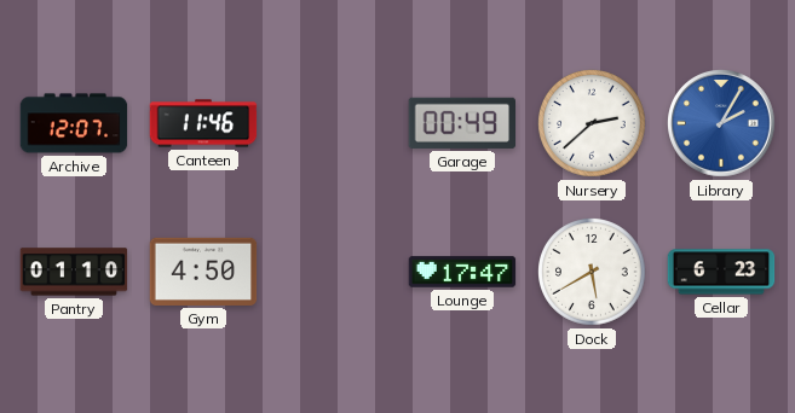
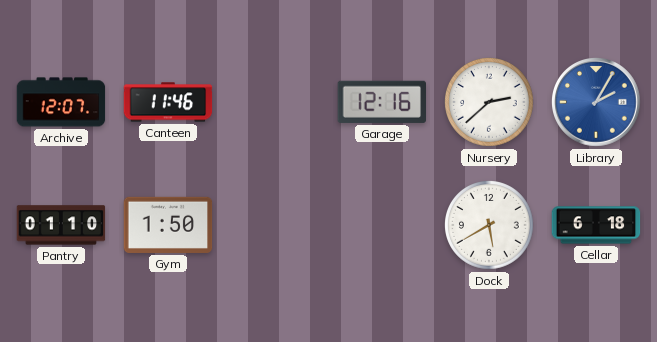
Garage: 00:49 -> 12:16
Gym: 4:50 -> 1:50
Lounge: 17:47 -> none
Cellar: 6:23 -> 6:18
